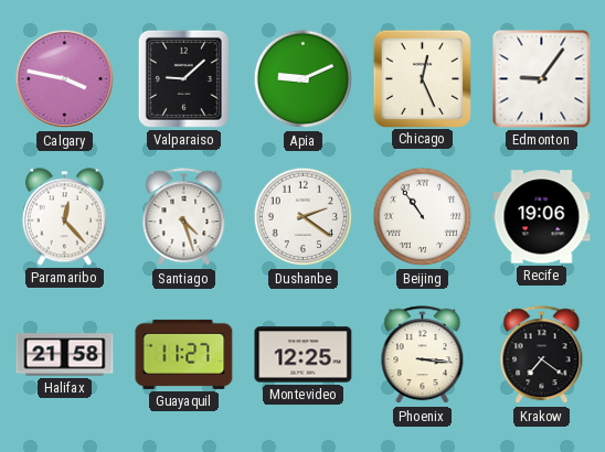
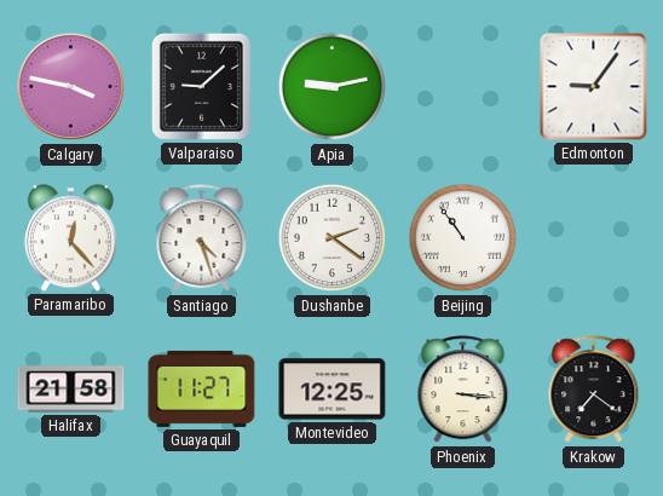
Apia: 9:11 -> 9:13
Chicago: 12:26 -> none
Recife: 19:06 -> none
